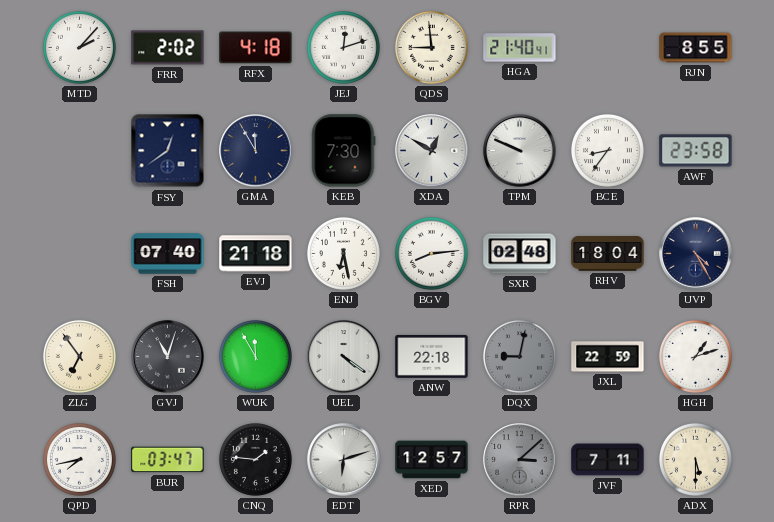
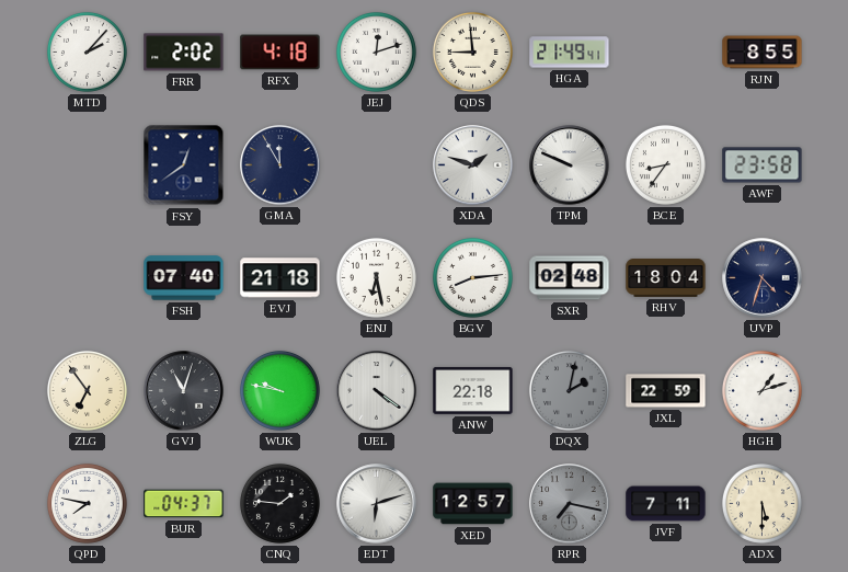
HGA: 21:40 -> 21:49
KEB: 7:30 -> none
XDA: 12:50 -> 1:48
UVP: 4:25 -> 4:33
WUK: 11:55 -> 9:47
DQX: 9:02 -> 2:02
QPD: 7:43 -> 7:47
BUR: 03:47 -> 04:37
RPR: 3:08 -> 7:17
